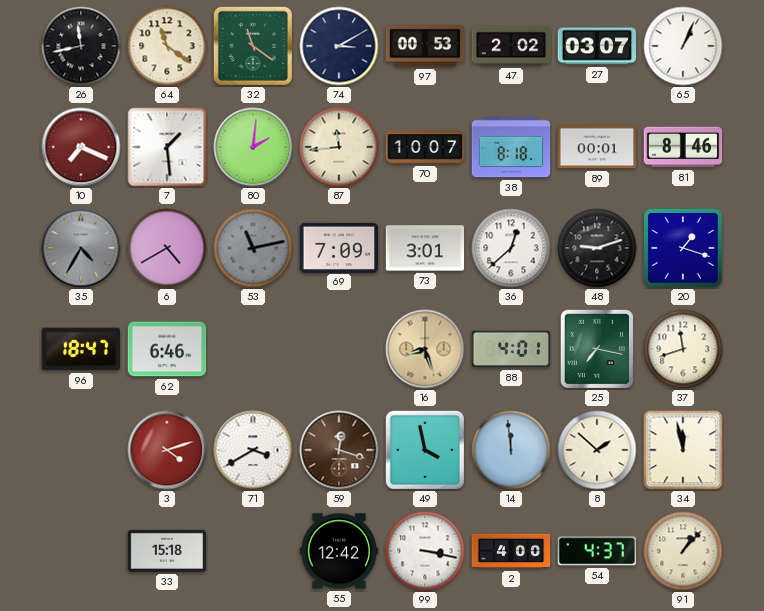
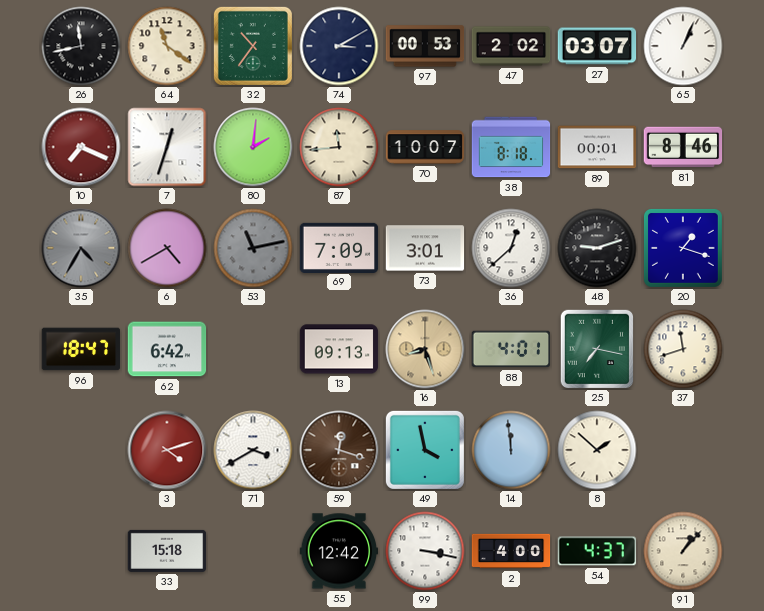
32: 11:21 -> 10:36
7: 1:29 -> 12:33
62: 6:46 -> 6:42
13: none -> 09:13
34: 11:58 -> none
